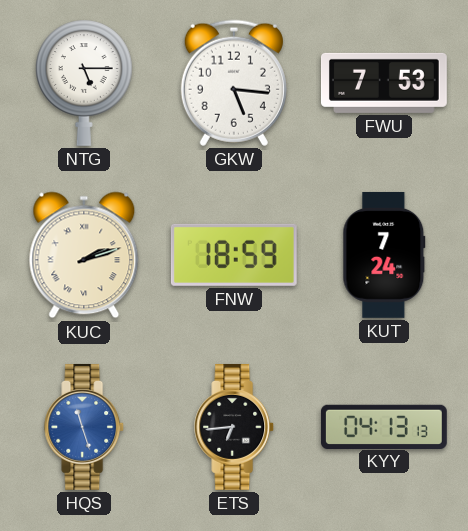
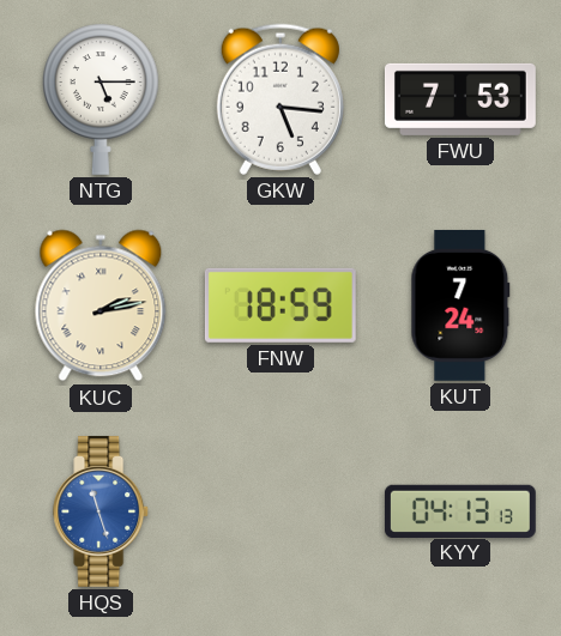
KUC: 2:12 -> 2:13
ETS: 6:44 -> none
